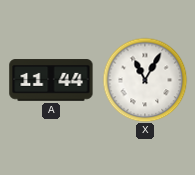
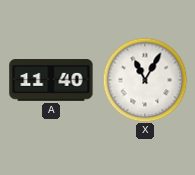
A: 11:44 -> 11:40
